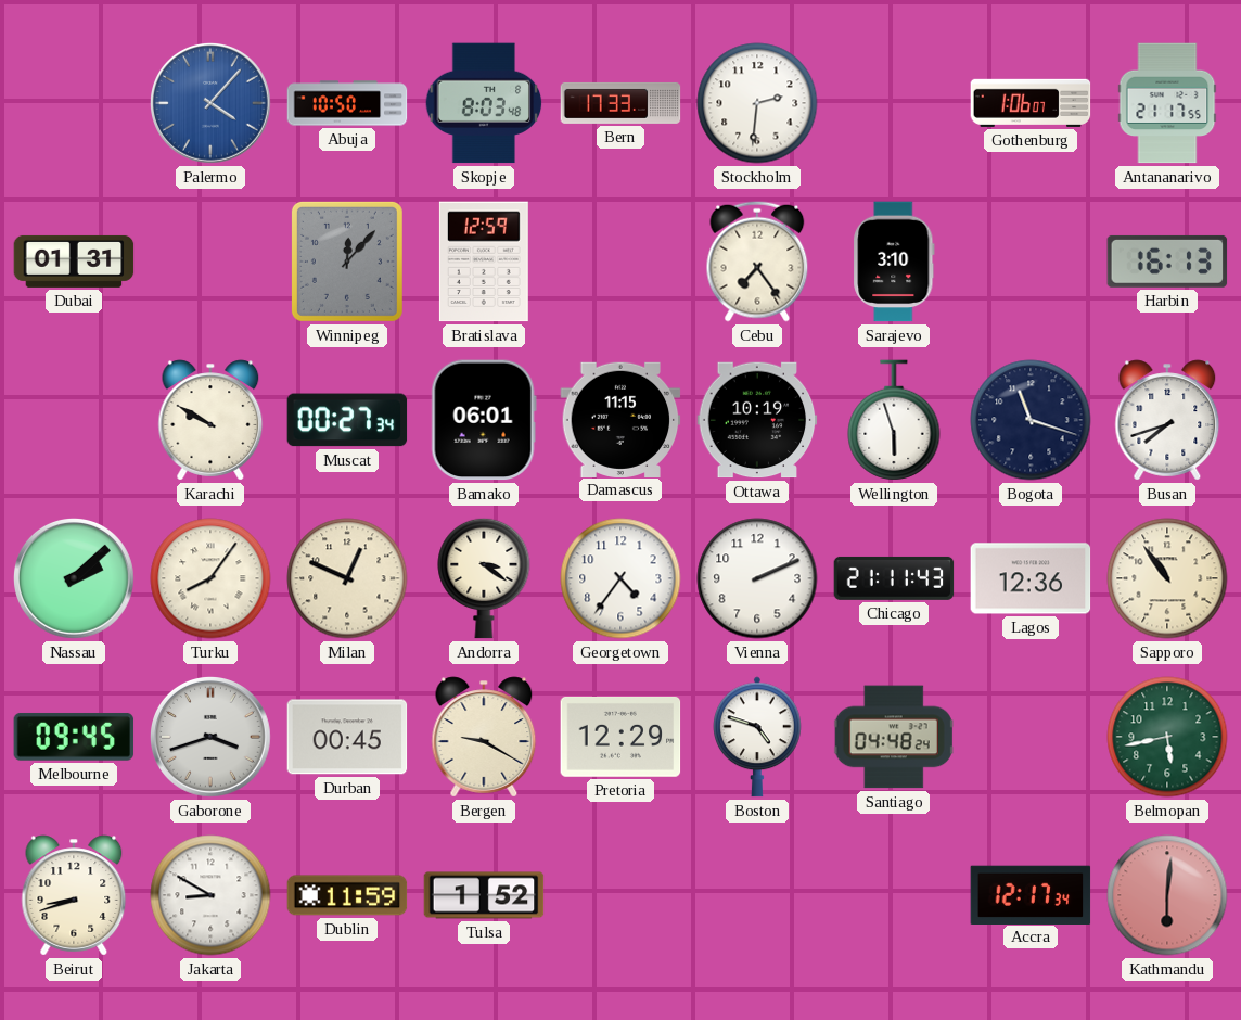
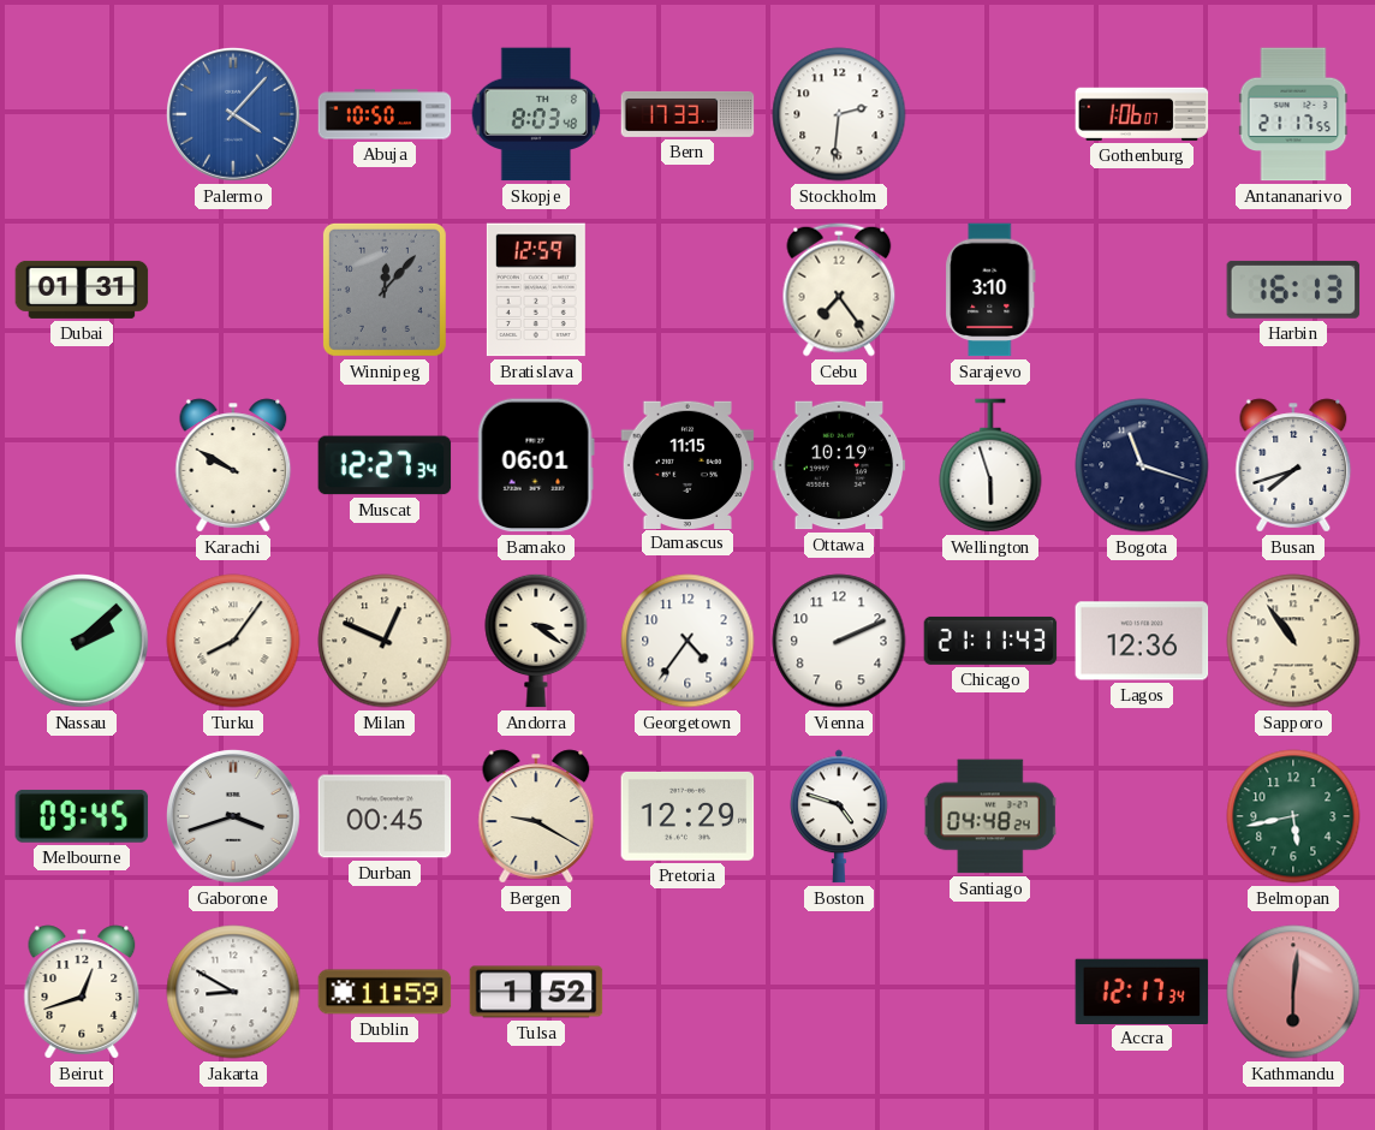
Muscat: 00:27 -> 12:27
Beirut: 8:42 -> 12:42
